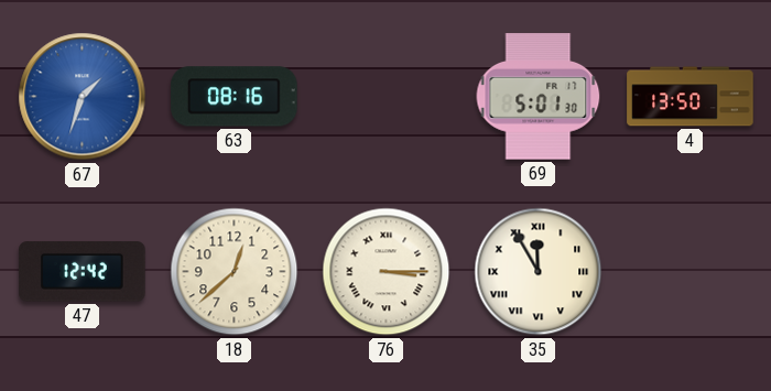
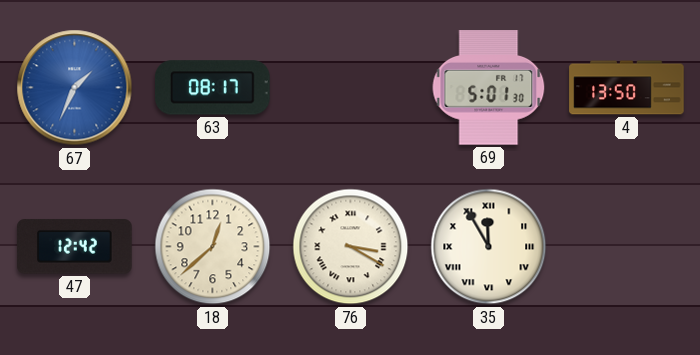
67: 1:33 -> 1:34
63: 08:16 -> 08:17
76: 3:15 -> 3:20
